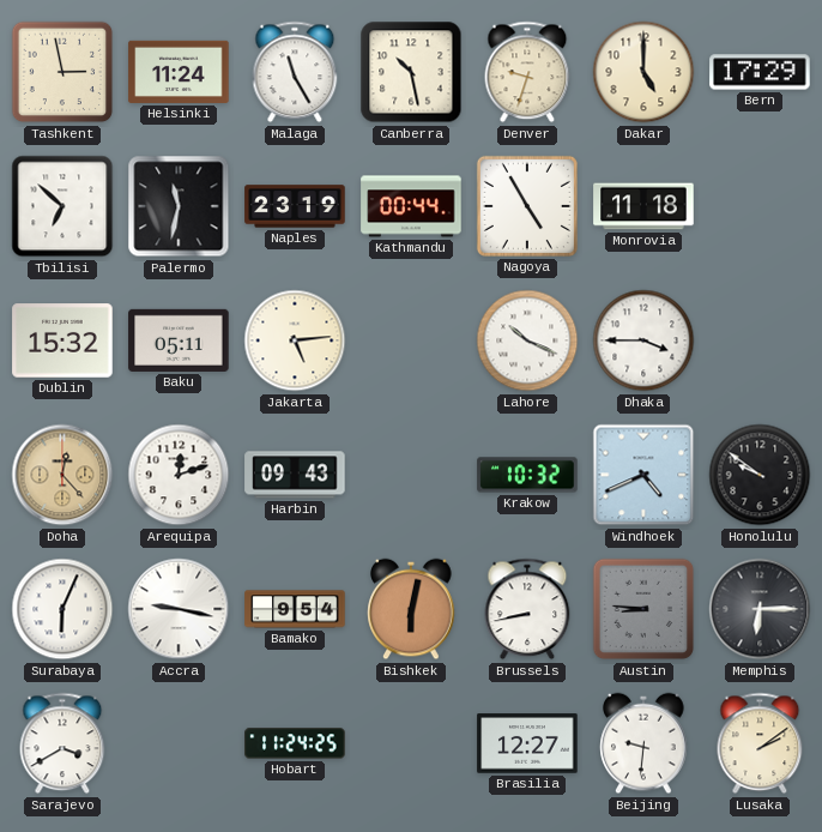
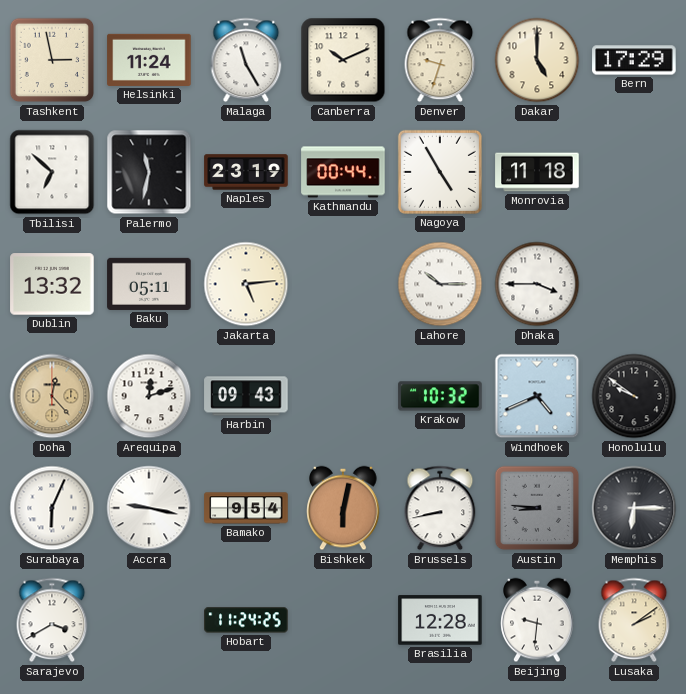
Canberra: 10:28 -> 10:11
Dublin: 15:32 -> 13:32
Lahore: 10:19 -> 10:15
Brasilia: 12:27 -> 12:28
